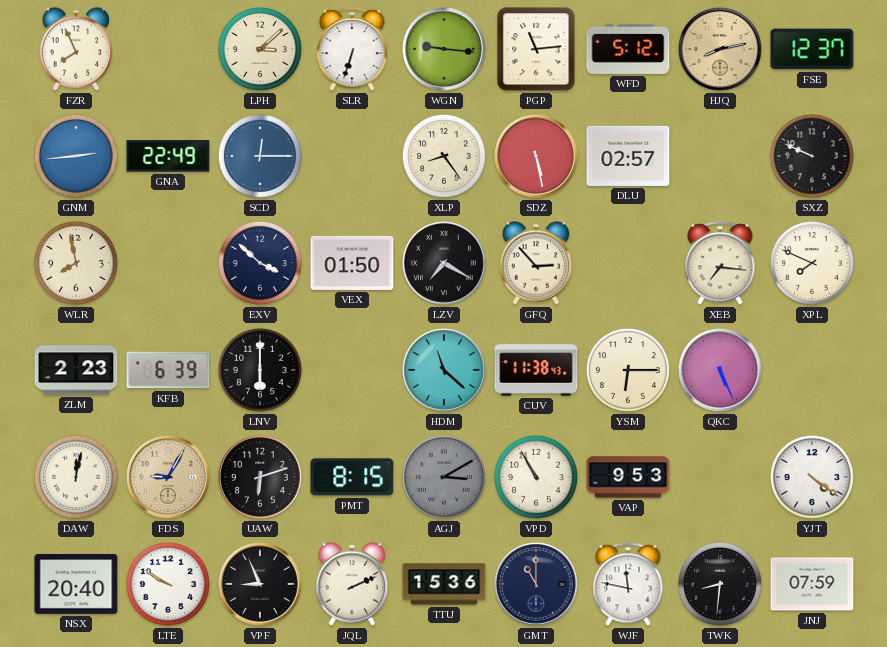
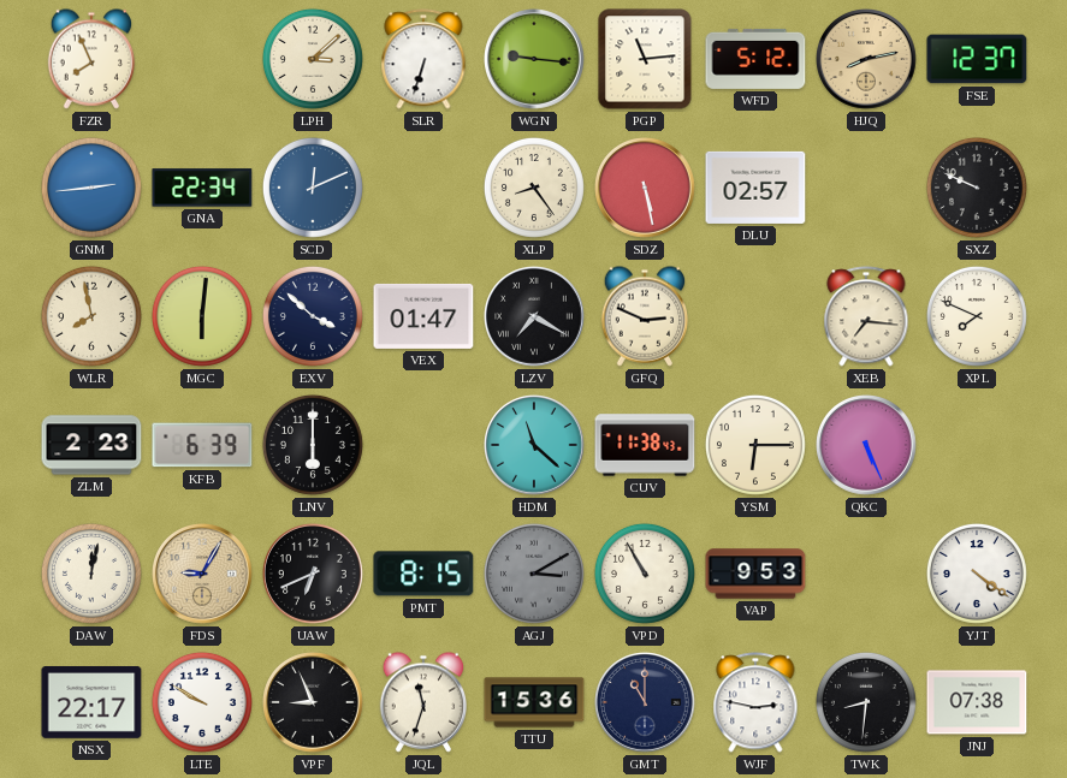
GNA: 22:49 -> 22:34
SCD: 12:15 -> 12:11
MGC: none -> 6:01
VEX: 01:50 -> 01:47
GFQ: 2:53 -> 2:49
UAW: 6:12 -> 6:41
NSX: 20:40 -> 22:17
JQL: 2:11 -> 11:33
WJF: 11:47 -> 2:47
JNJ: 07:59 -> 07:38
